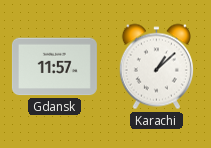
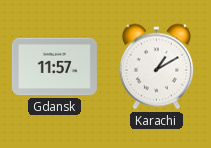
Karachi: 1:08 -> 1:10
